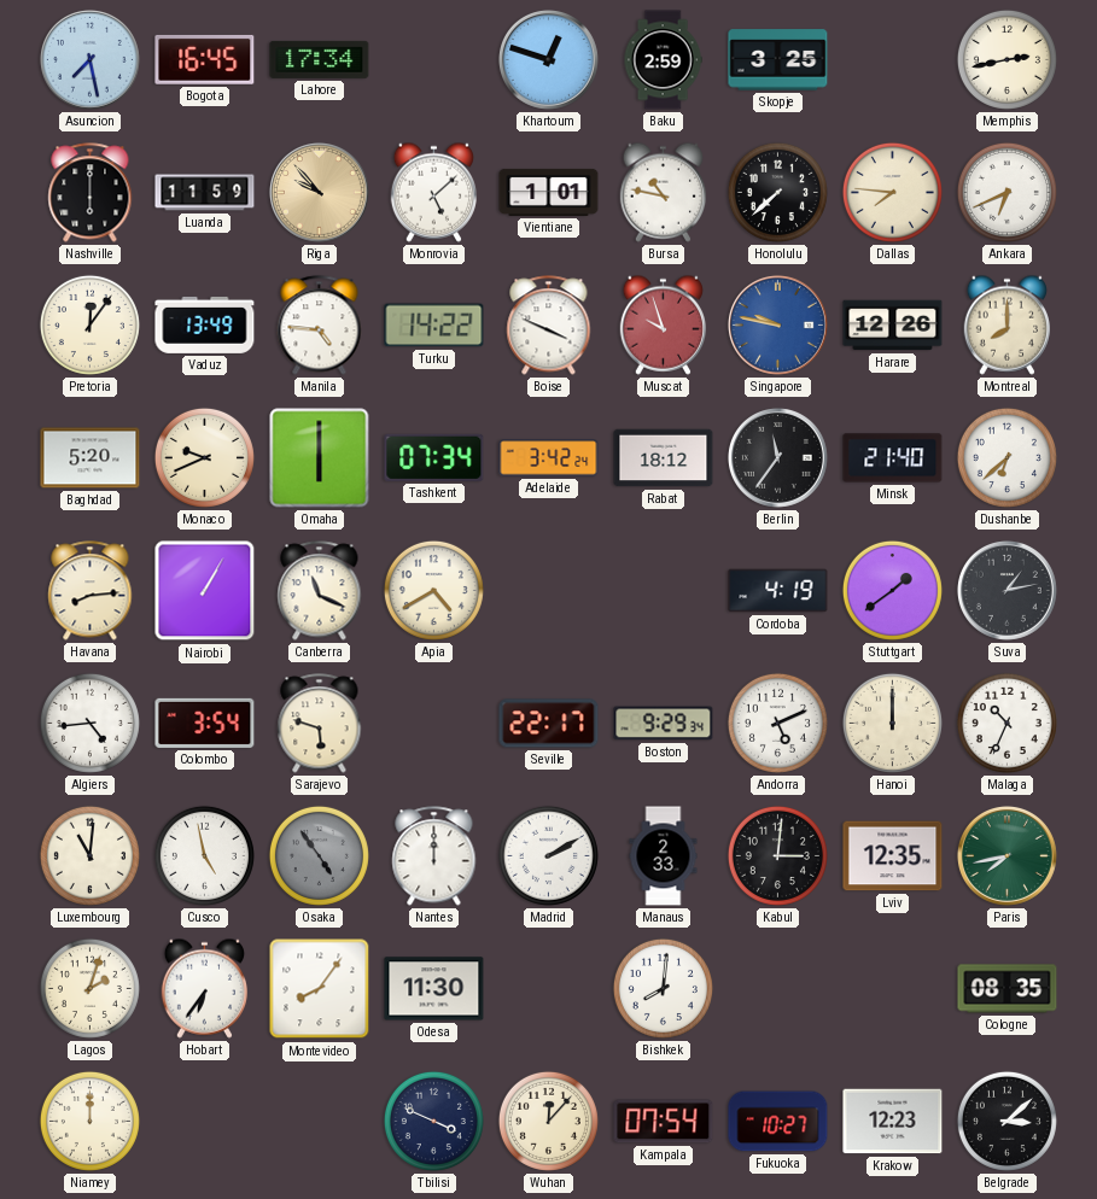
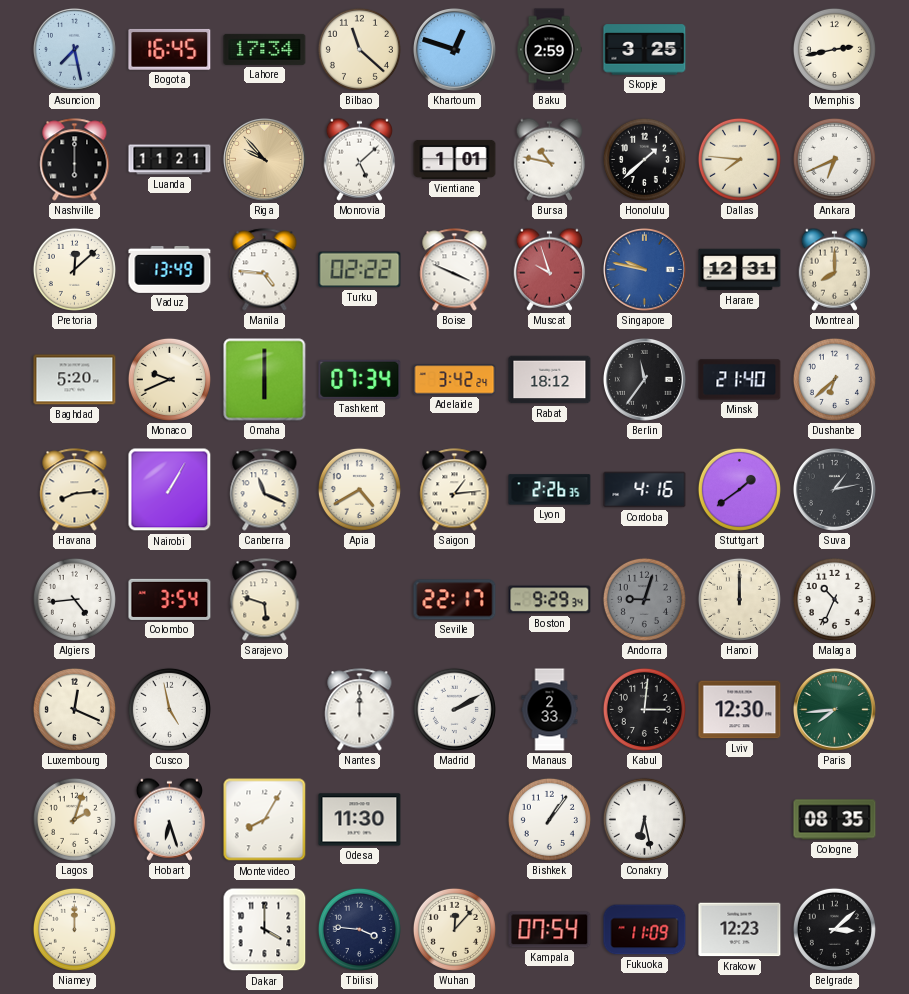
Bilbao: none -> 11:22
Luanda: 11:59 -> 11:21
Honolulu: 7:38 -> 1:38
Pretoria: 12:06 -> 12:08
Turku: 14:22 -> 02:22
Harare: 12:26 -> 12:31
Saigon: none -> 1:14
Lyon: none -> 2:26
Cordoba: 4:19 -> 4:16
Andorra: 5:11 -> 9:03
Andorra dial: white -> grey
Luxembourg: 11:01 -> 12:19
Osaka: 4:54 -> none
Lviv: 12:35 -> 12:30
Paris: 7:43 -> 7:44
Hobart: 6:36 -> 6:27
Montevideo: 8:06 -> 8:05
Bishkek: 8:01 -> 1:06
Conakry: none -> 6:28
Dakar: none -> 4:00
Tbilisi: 3:49 -> 3:46
Fukuoka: 10:27 -> 11:09
